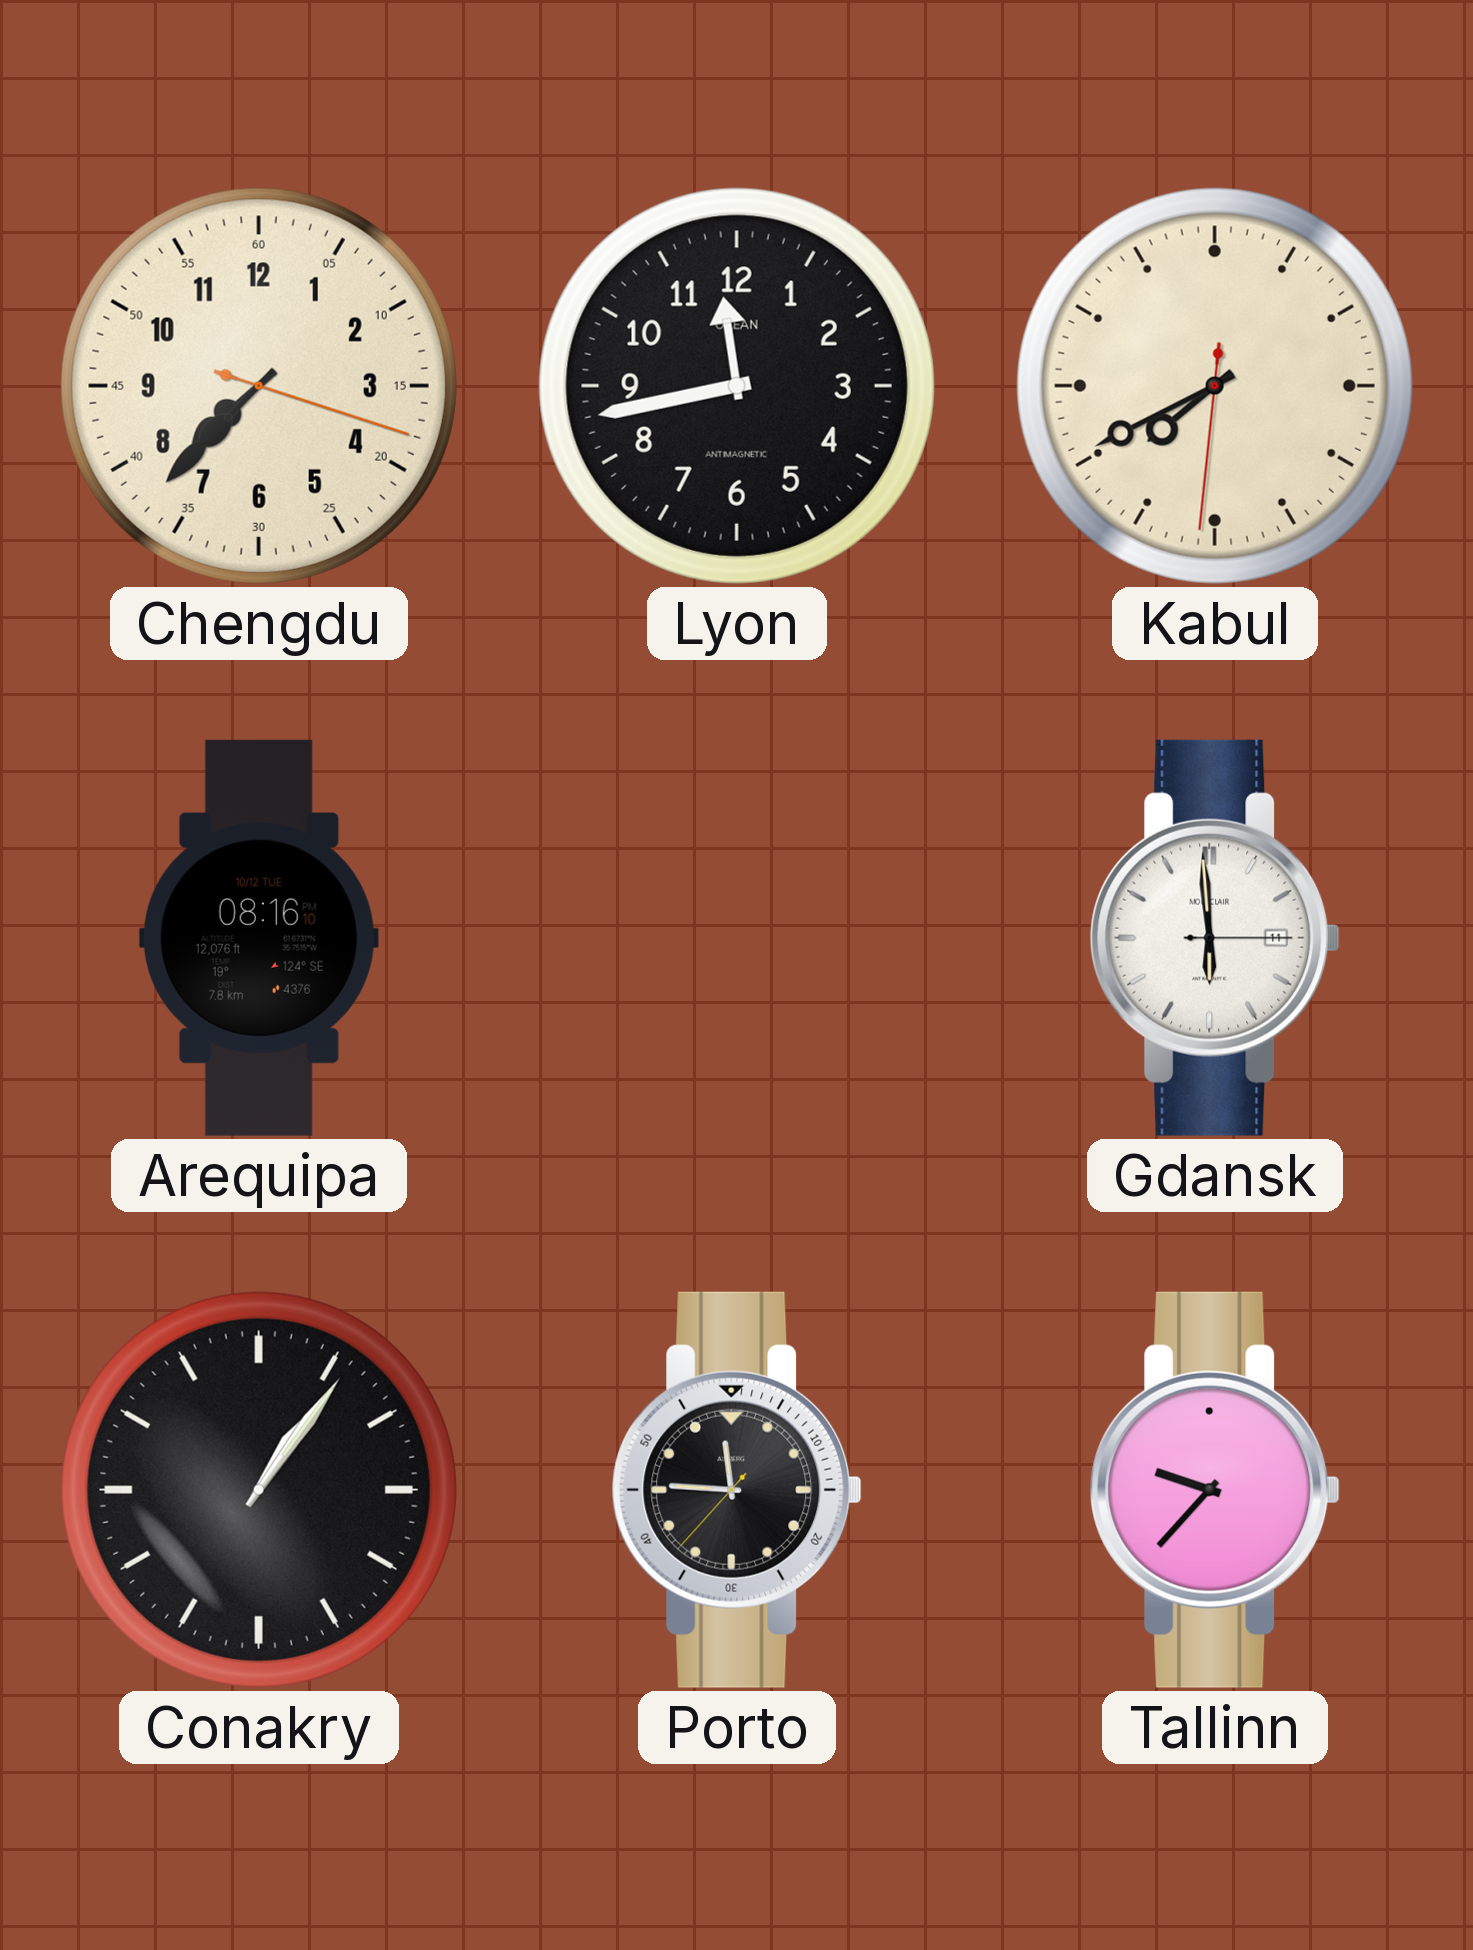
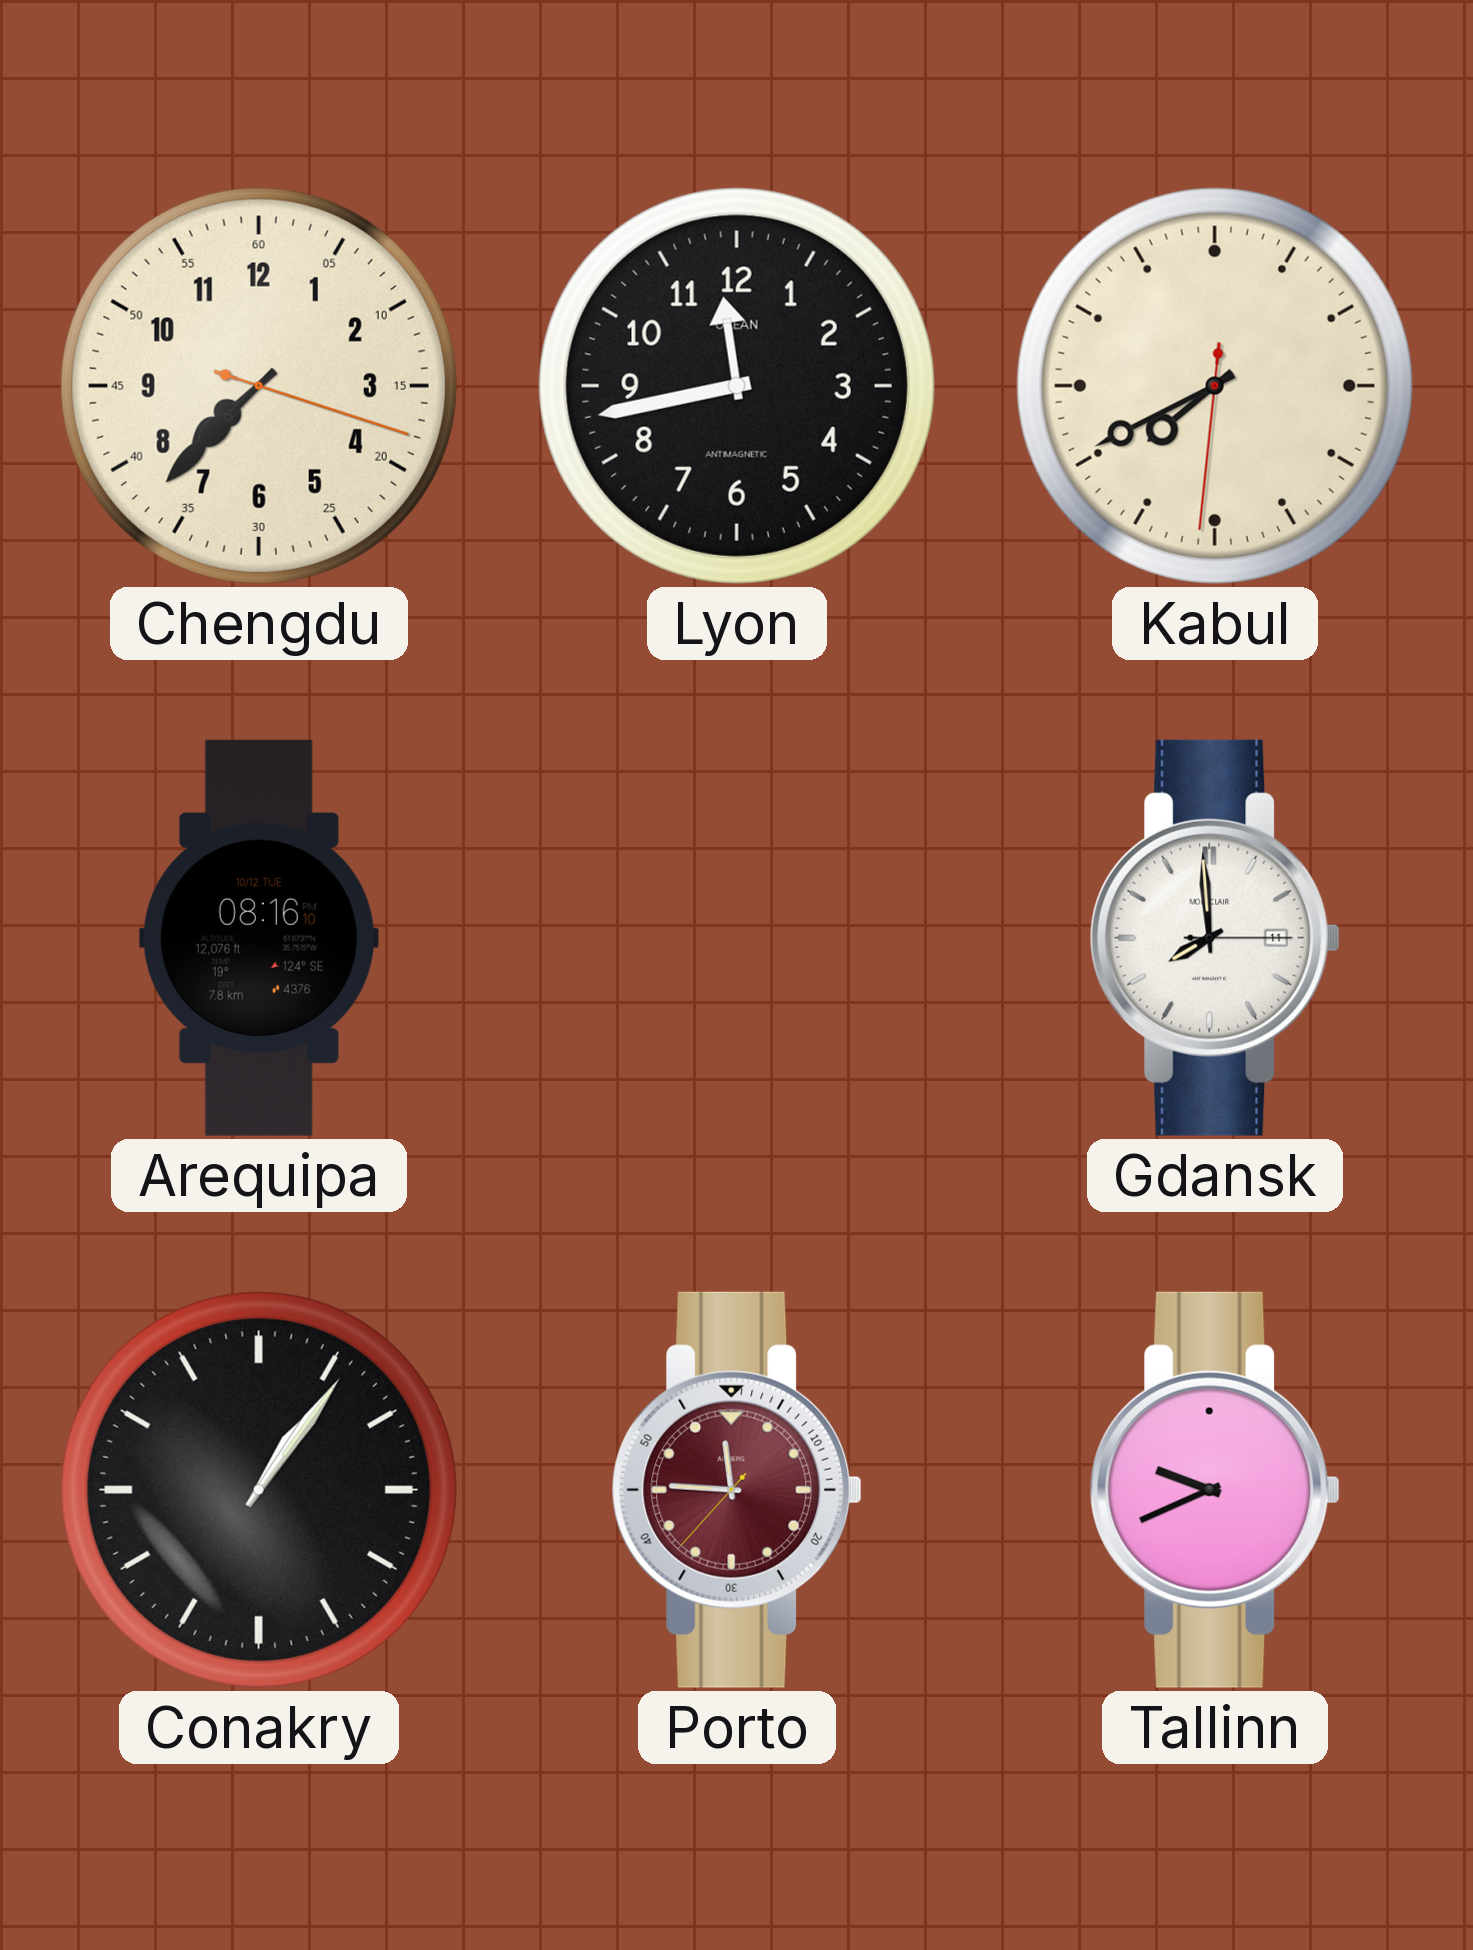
Gdansk: 5:59 -> 7:59
Porto dial: black -> burgundy
Tallinn: 9:37 -> 9:41
